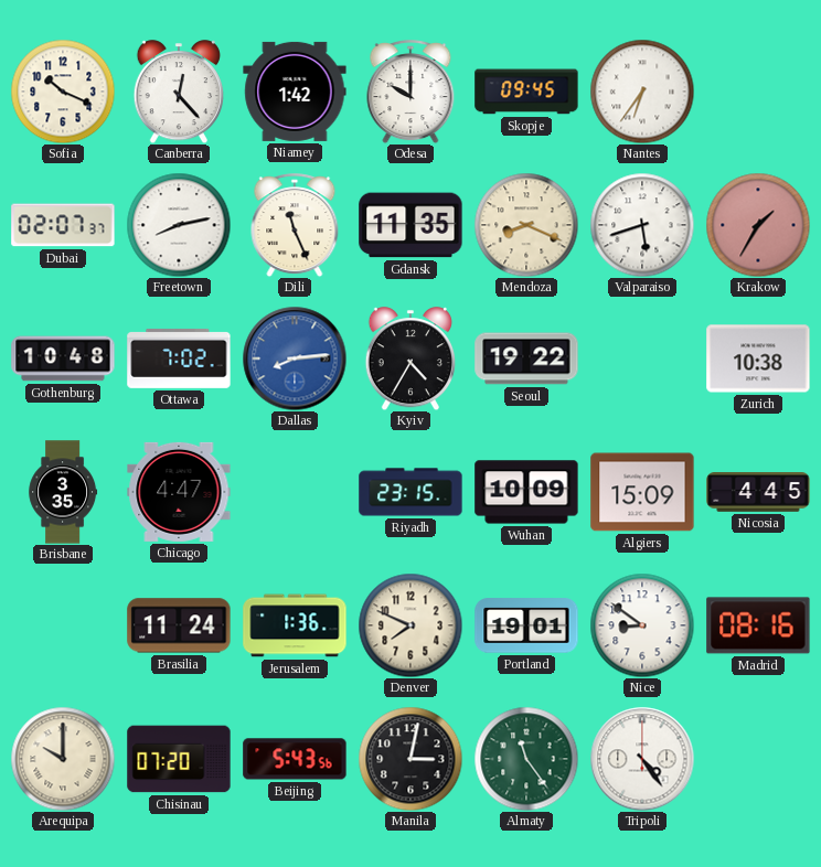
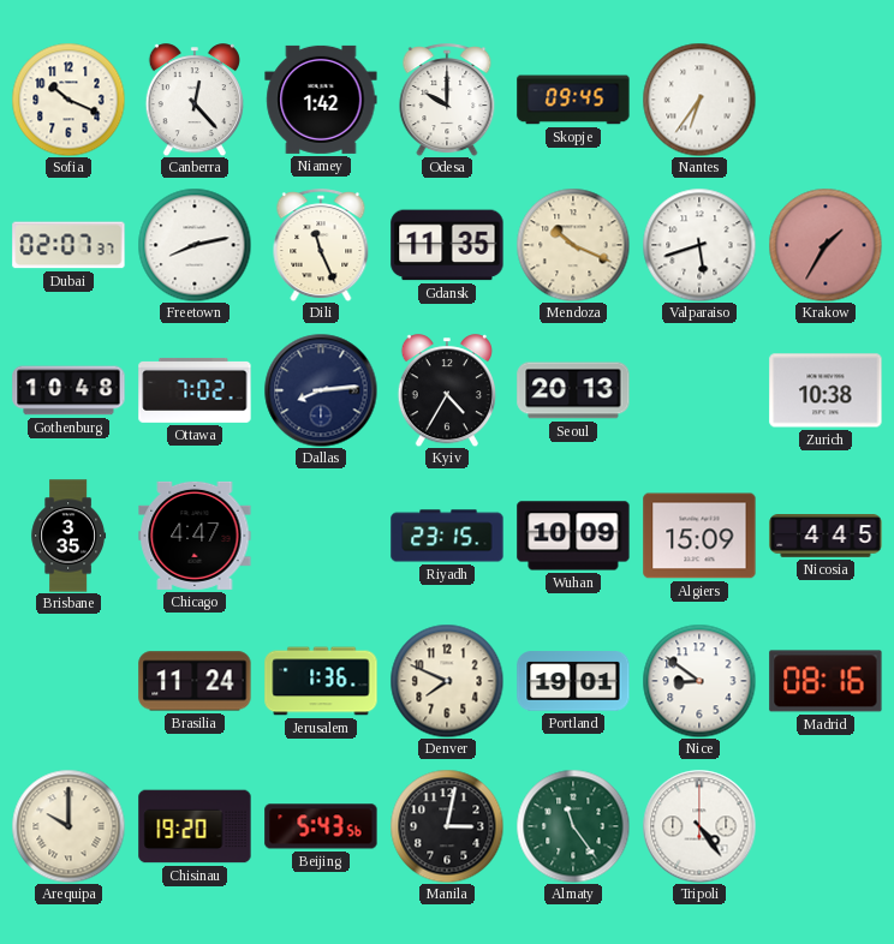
Mendoza: 8:19 -> 10:19
Dallas dial: blue -> navy
Seoul: 19:22 -> 20:13
Chisinau: 07:20 -> 19:20
